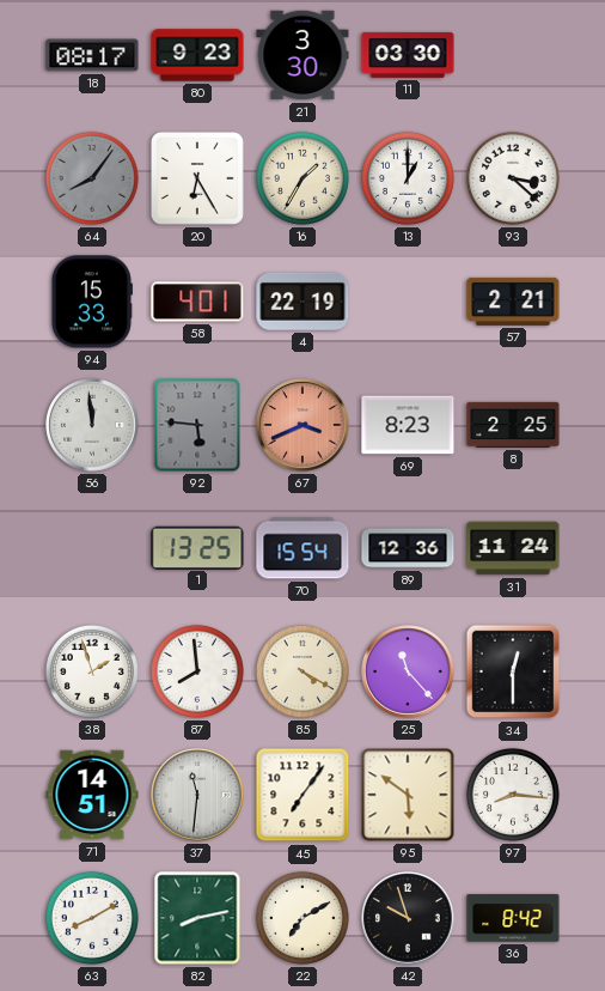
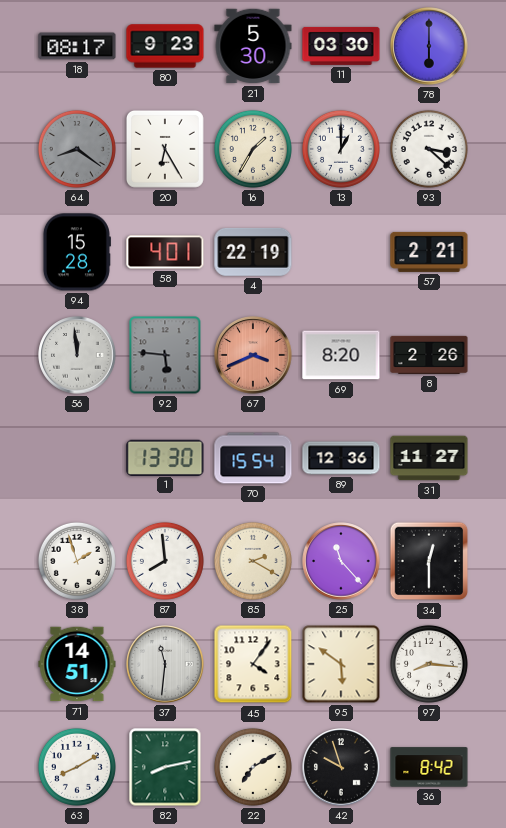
21: 3:30 -> 5:30
78: none -> 6:00
64: 8:06 -> 8:21
94: 15:33 -> 15:28
69: 8:23 -> 8:20
8: 2:25 -> 2:26
1: 13:25 -> 13:30
31: 11:24 -> 11:27
85: 4:20 -> 2:20
45: 7:06 -> 4:06
